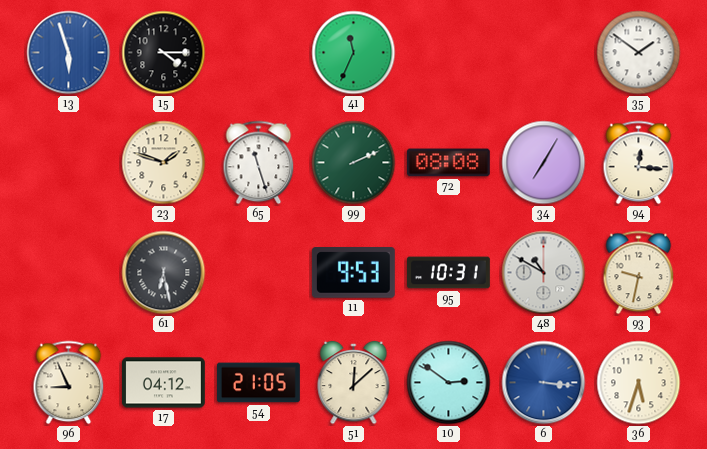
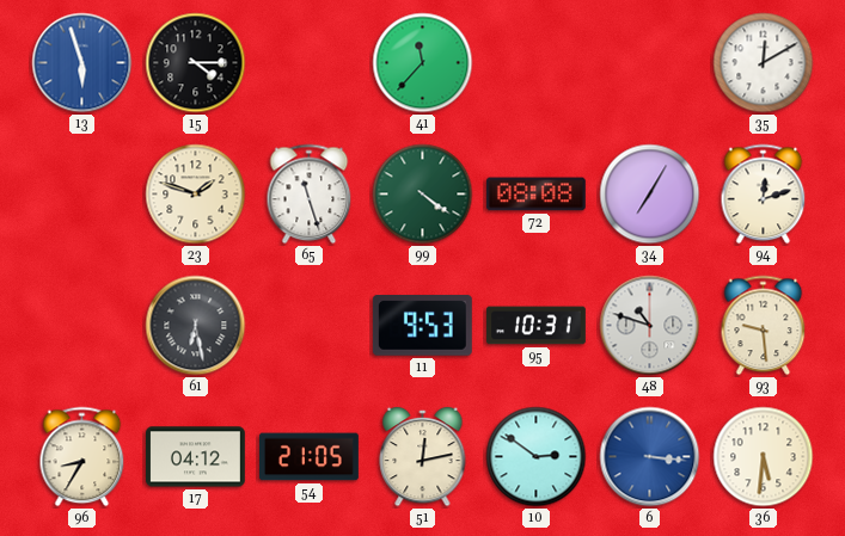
41: 11:34 -> 11:37
35: 1:51 -> 12:10
99: 2:11 -> 4:21
94: 12:16 -> 12:12
48: 10:50 -> 10:48
93: 9:32 -> 9:29
96: 8:56 -> 8:35
51: 12:08 -> 12:13
36: 5:33 -> 5:31
